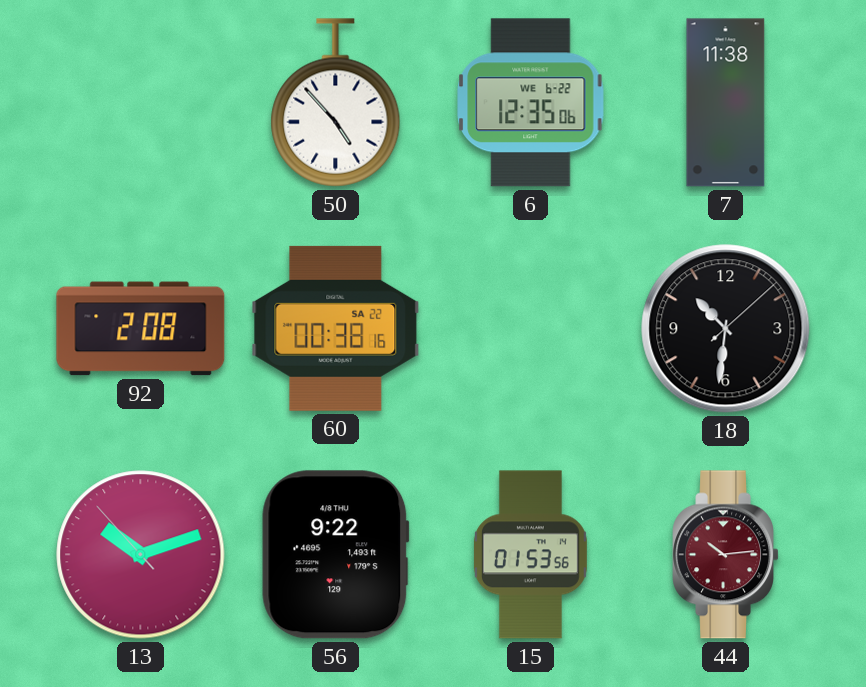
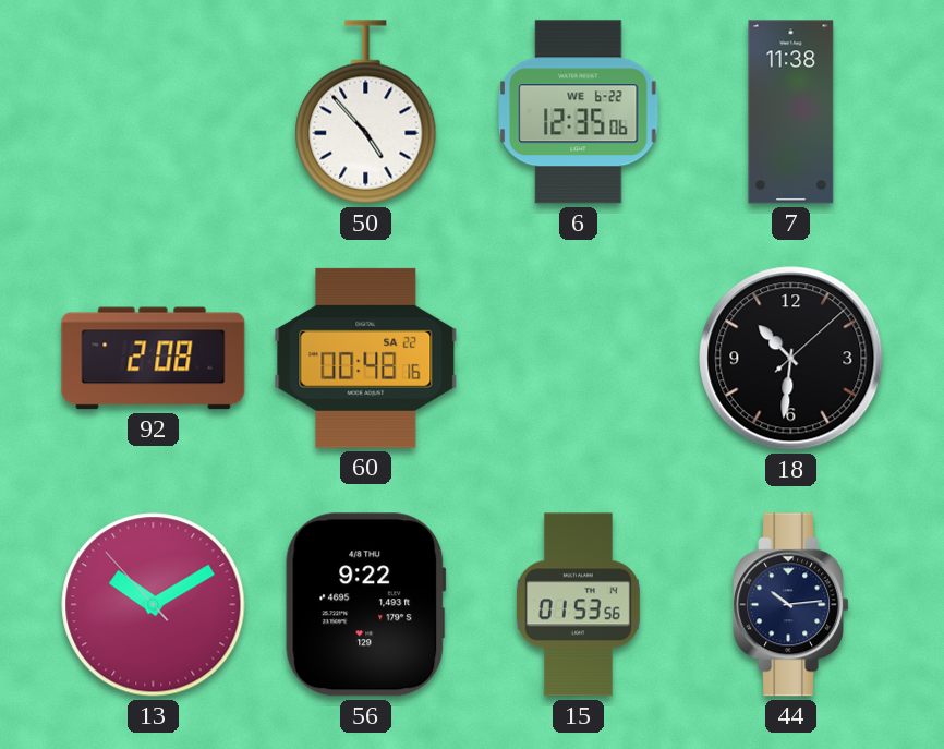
60: 00:38 -> 00:48
13: 10:11 -> 10:09
44 dial: burgundy -> navy
